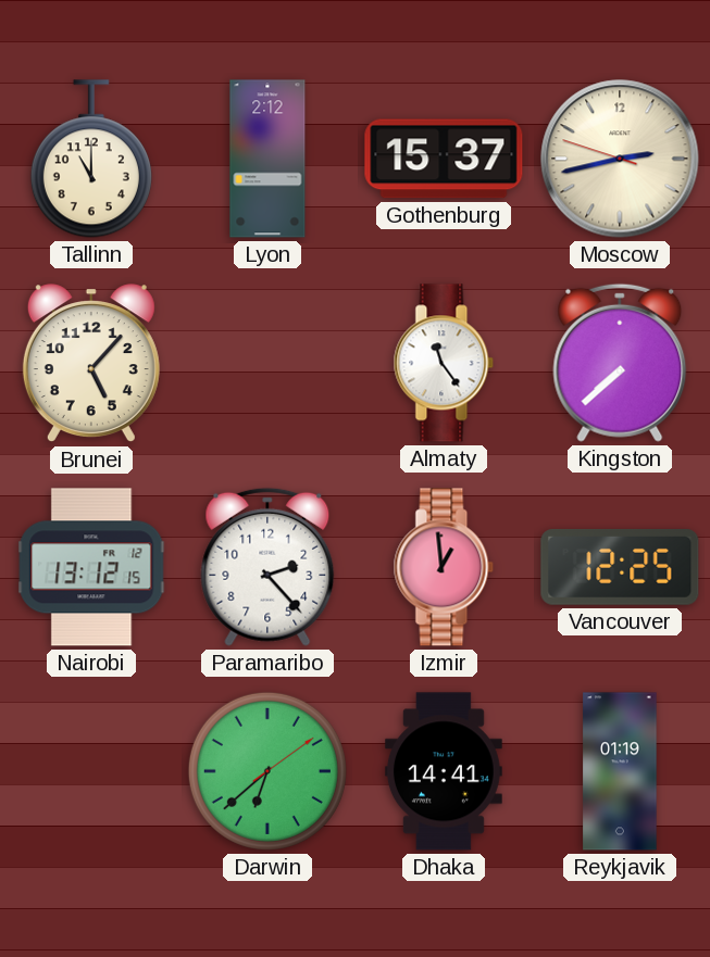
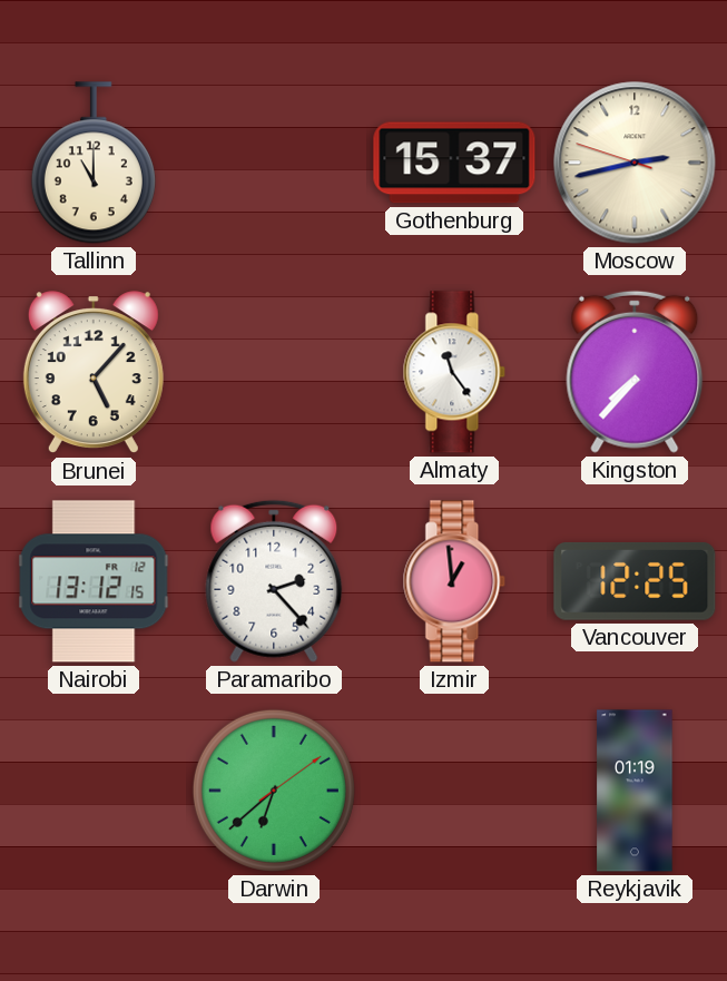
Lyon: 2:12 -> none
Kingston: 7:38 -> 7:37
Dhaka: 14:41 -> none
